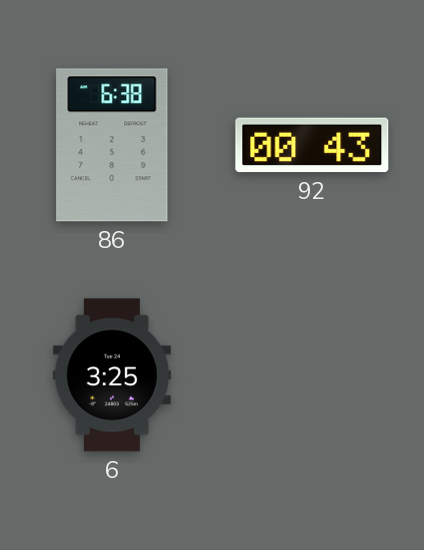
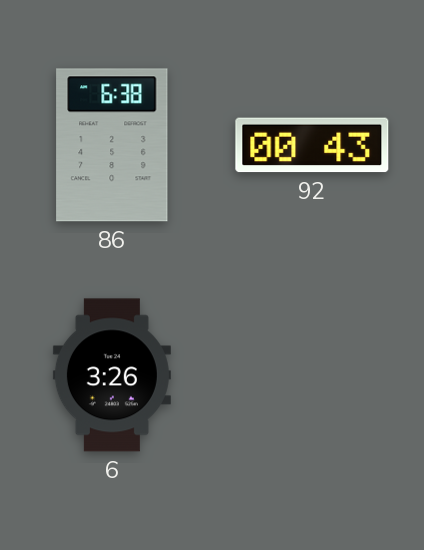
6: 3:25 -> 3:26
